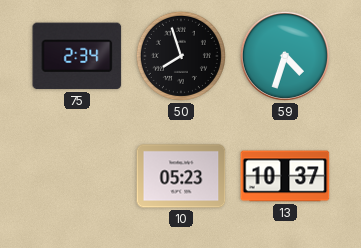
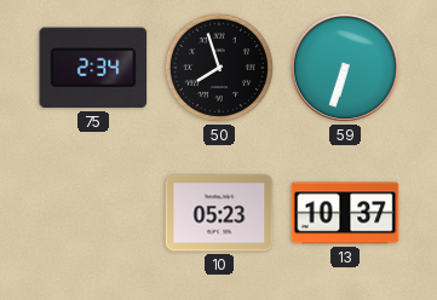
59: 4:33 -> 6:33
